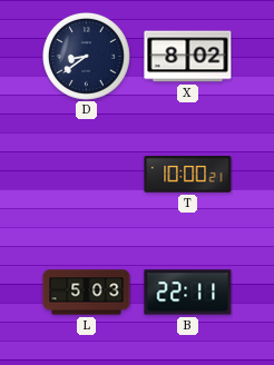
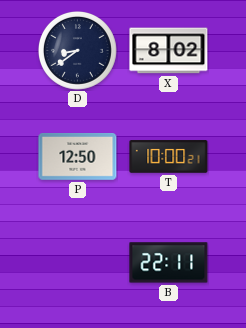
P: none -> 12:50
L: 5:03 -> none
